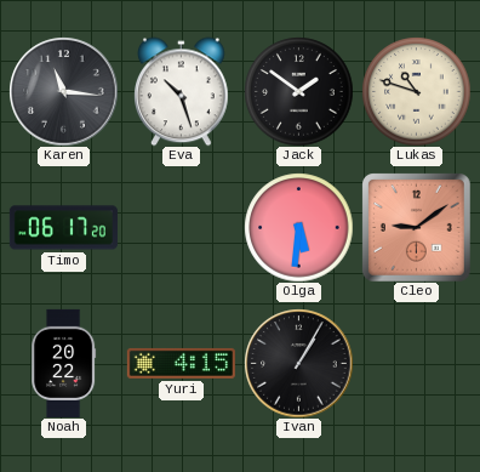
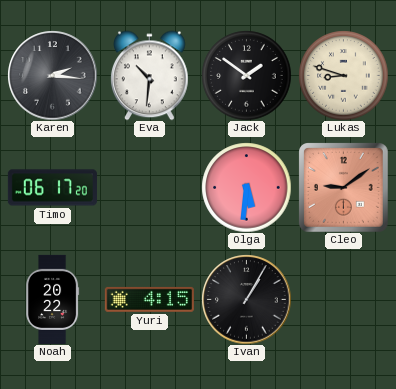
Karen: 11:16 -> 2:16
Eva: 10:27 -> 10:31
Lukas: 10:48 -> 8:48
